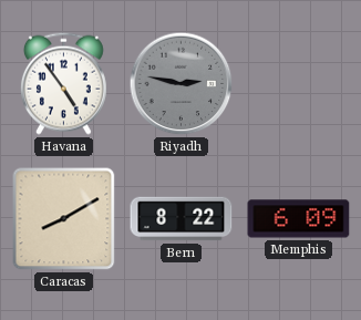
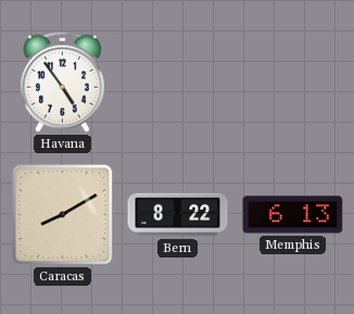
Riyadh: 2:47 -> none
Memphis: 6:09 -> 6:13
